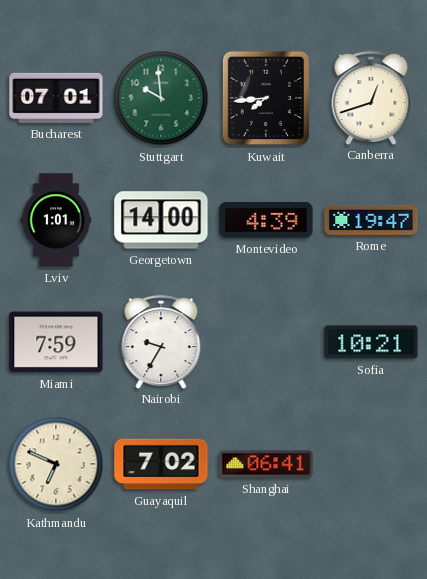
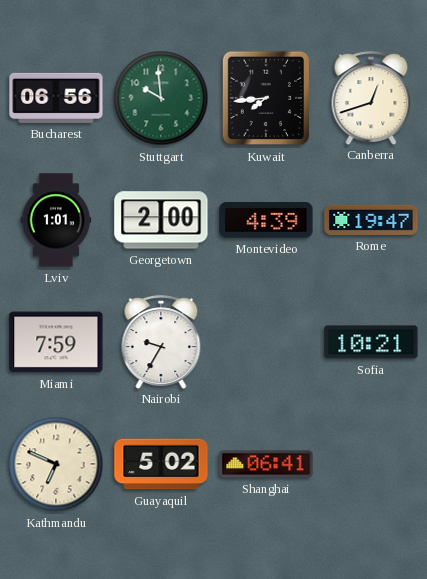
Bucharest: 07:01 -> 06:56
Georgetown: 14:00 -> 2:00
Guayaquil: 7:02 -> 5:02
